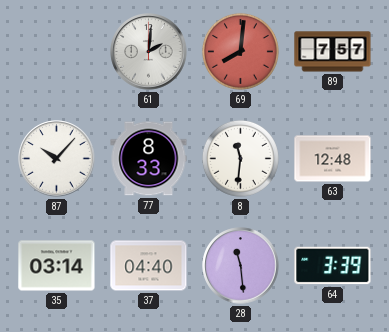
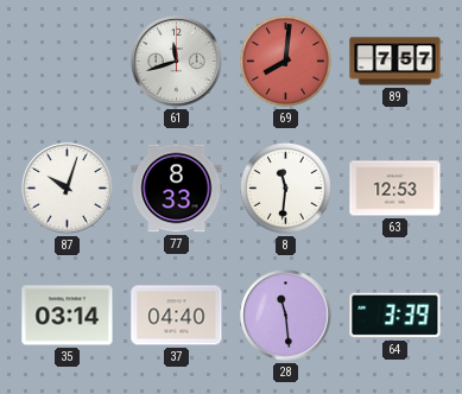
61: 2:01 -> 11:42
87: 10:07 -> 10:03
63: 12:48 -> 12:53
